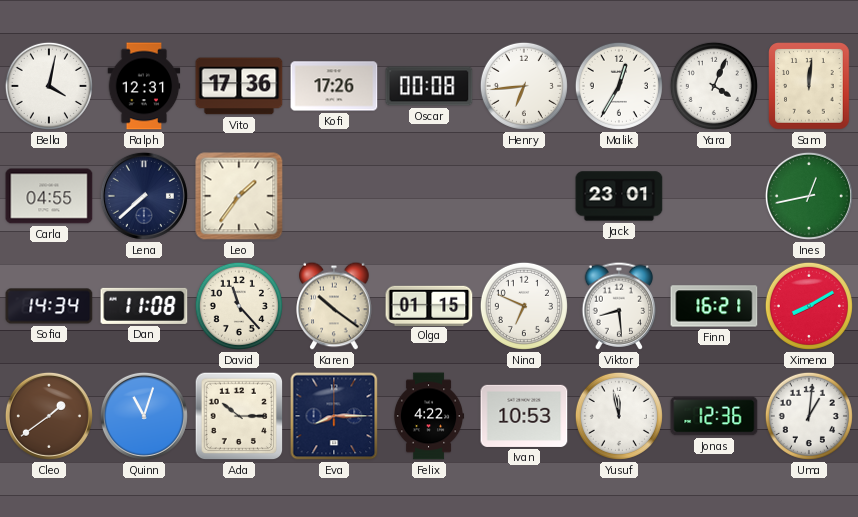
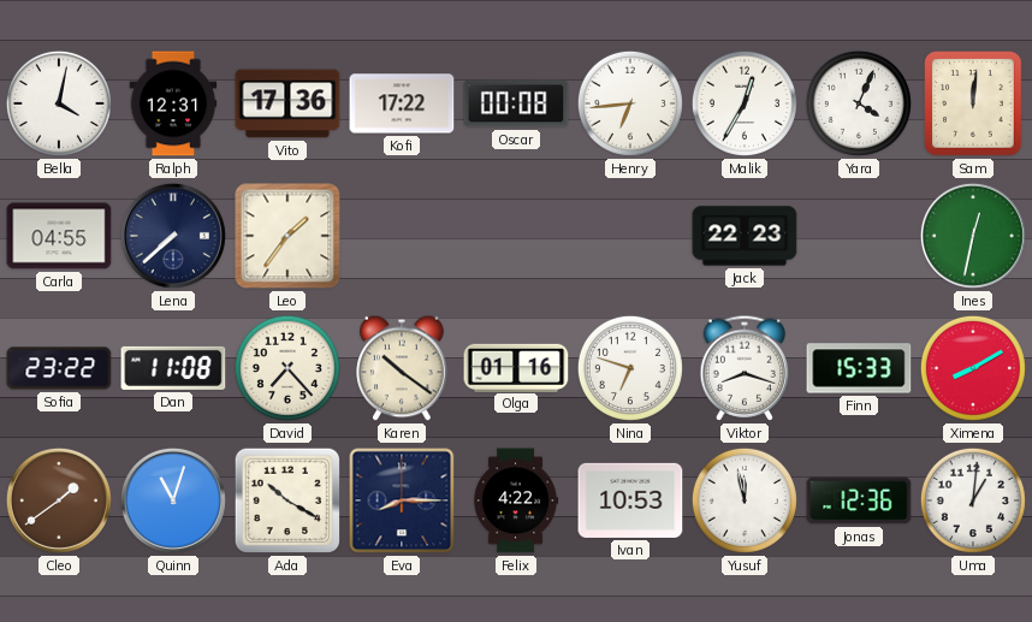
Kofi: 17:26 -> 17:22
Jack: 23:01 -> 22:23
Ines: 12:43 -> 12:32
Sofia: 14:34 -> 23:22
David: 11:23 -> 7:23
Olga: 01:15 -> 01:16
Nina: 6:49 -> 6:48
Viktor: 8:29 -> 8:18
Finn: 16:21 -> 15:33
Ada: 10:15 -> 10:20
